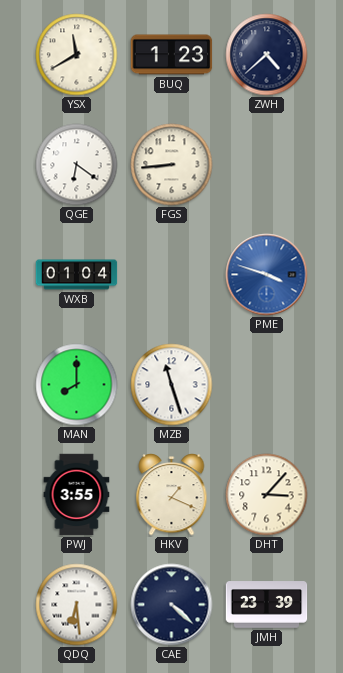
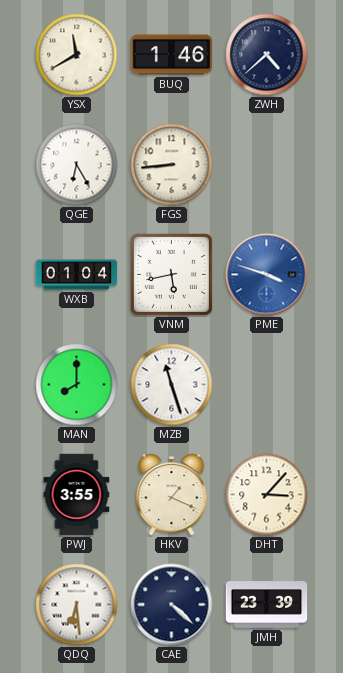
BUQ: 1:23 -> 1:46
QGE: 6:21 -> 6:25
VNM: none -> 5:43
